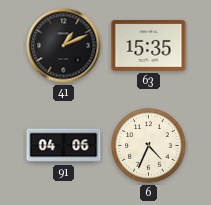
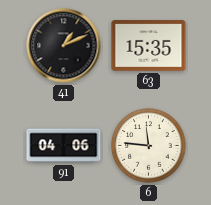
6: 4:34 -> 11:46
